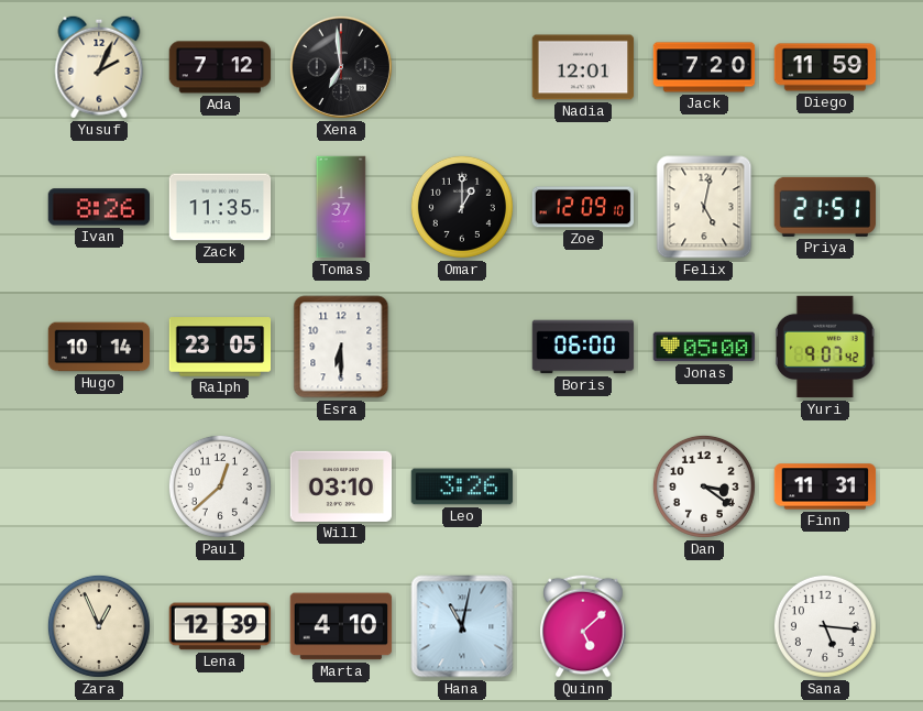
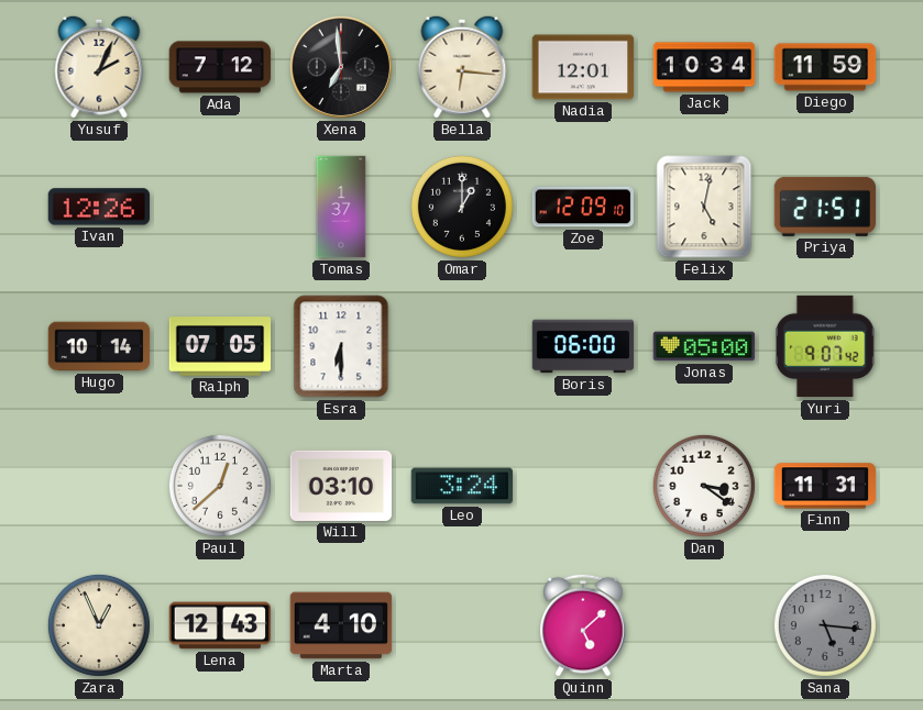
Bella: none -> 6:16
Jack: 7:20 -> 10:34
Ivan: 8:26 -> 12:26
Zack: 11:35 -> none
Ralph: 23:05 -> 07:05
Leo: 3:26 -> 3:24
Lena: 12:39 -> 12:43
Hana: 11:02 -> none
Sana dial: white -> grey
